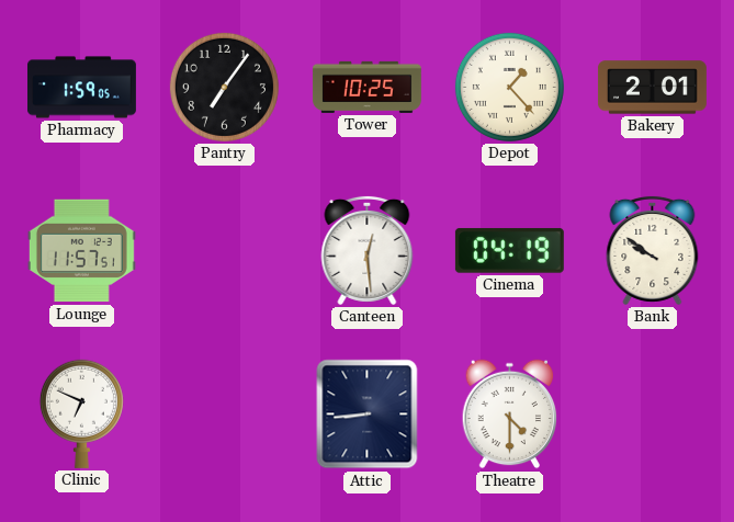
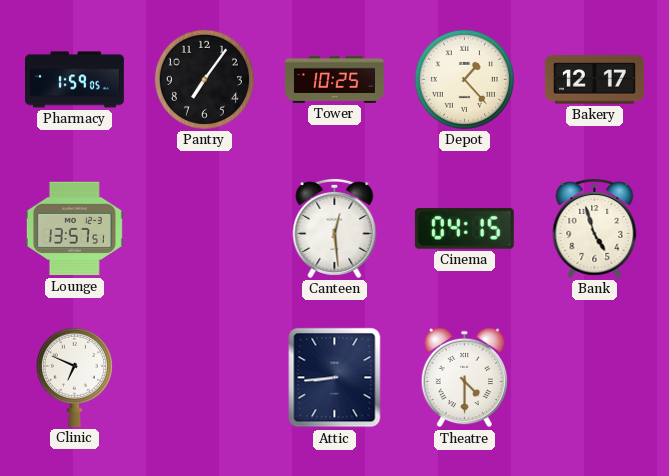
Bakery: 2:01 -> 12:17
Lounge: 11:57 -> 13:57
Cinema: 04:19 -> 04:15
Bank: 9:51 -> 4:57
